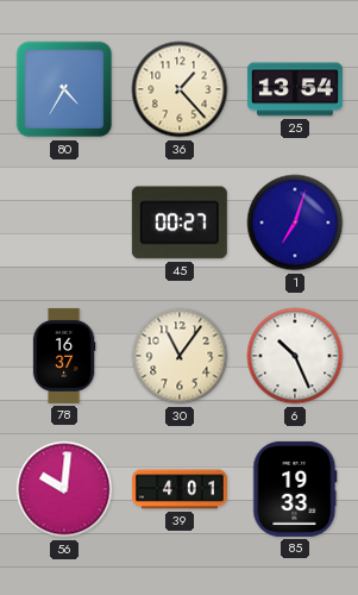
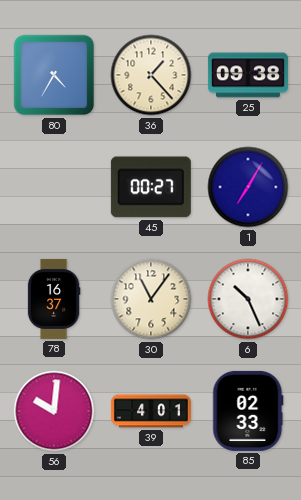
25: 13:54 -> 09:38
1: 7:03 -> 7:05
85: 19:33 -> 02:33
